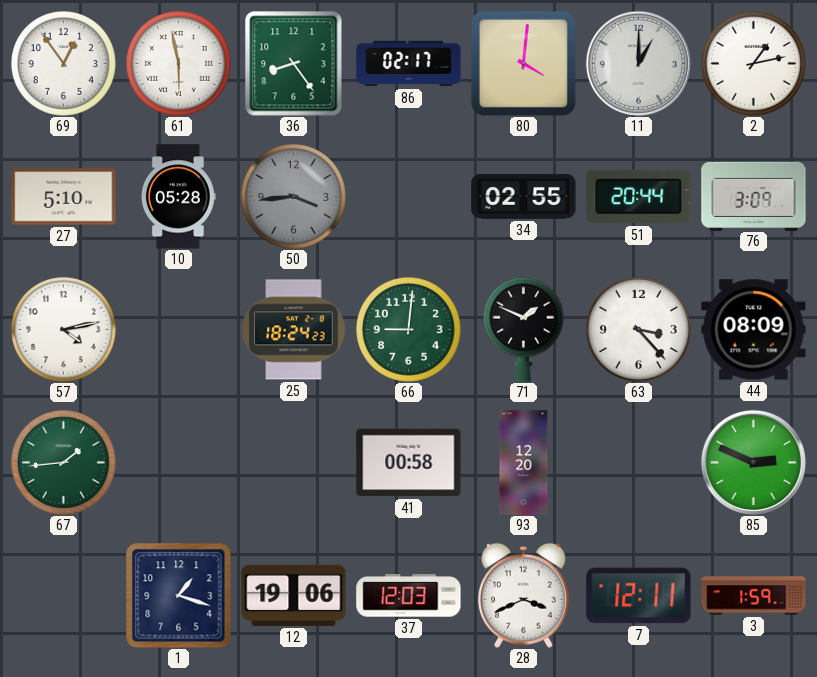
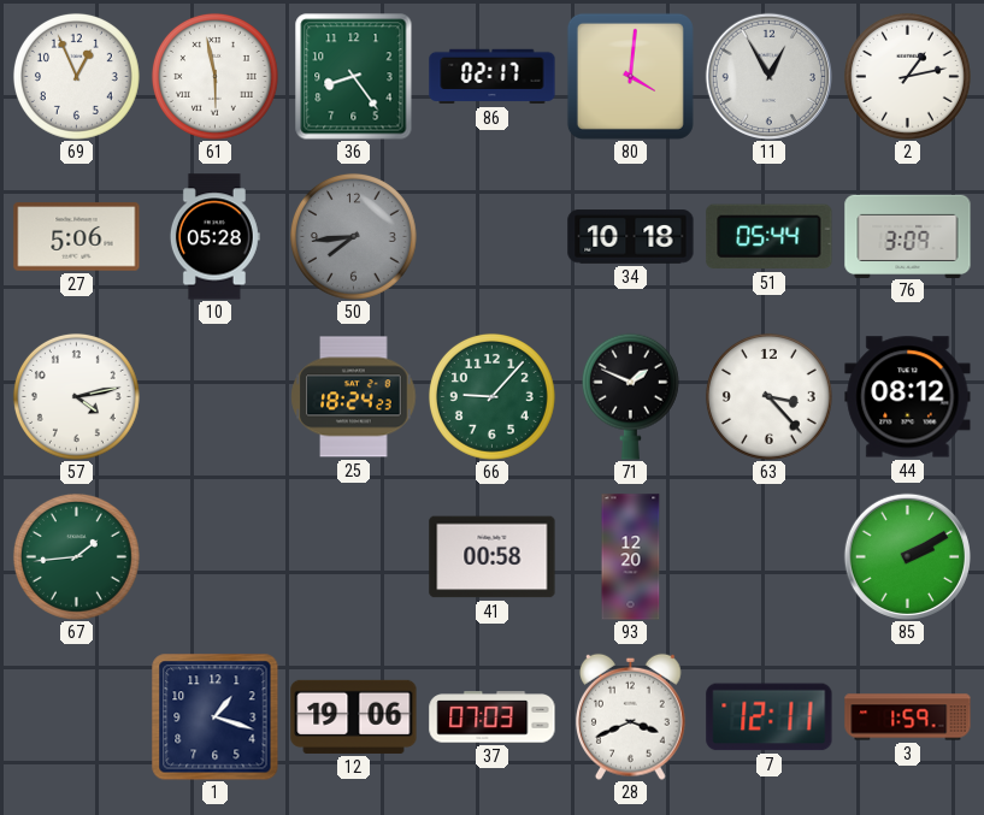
69: 12:54 -> 12:56
11: 1:00 -> 12:55
27: 5:10 -> 5:06
50: 3:44 -> 7:44
34: 02:55 -> 10:18
51: 20:44 -> 05:44
66: 9:01 -> 9:07
44: 08:09 -> 08:12
85: 2:49 -> 2:10
37: 12:03 -> 07:03
